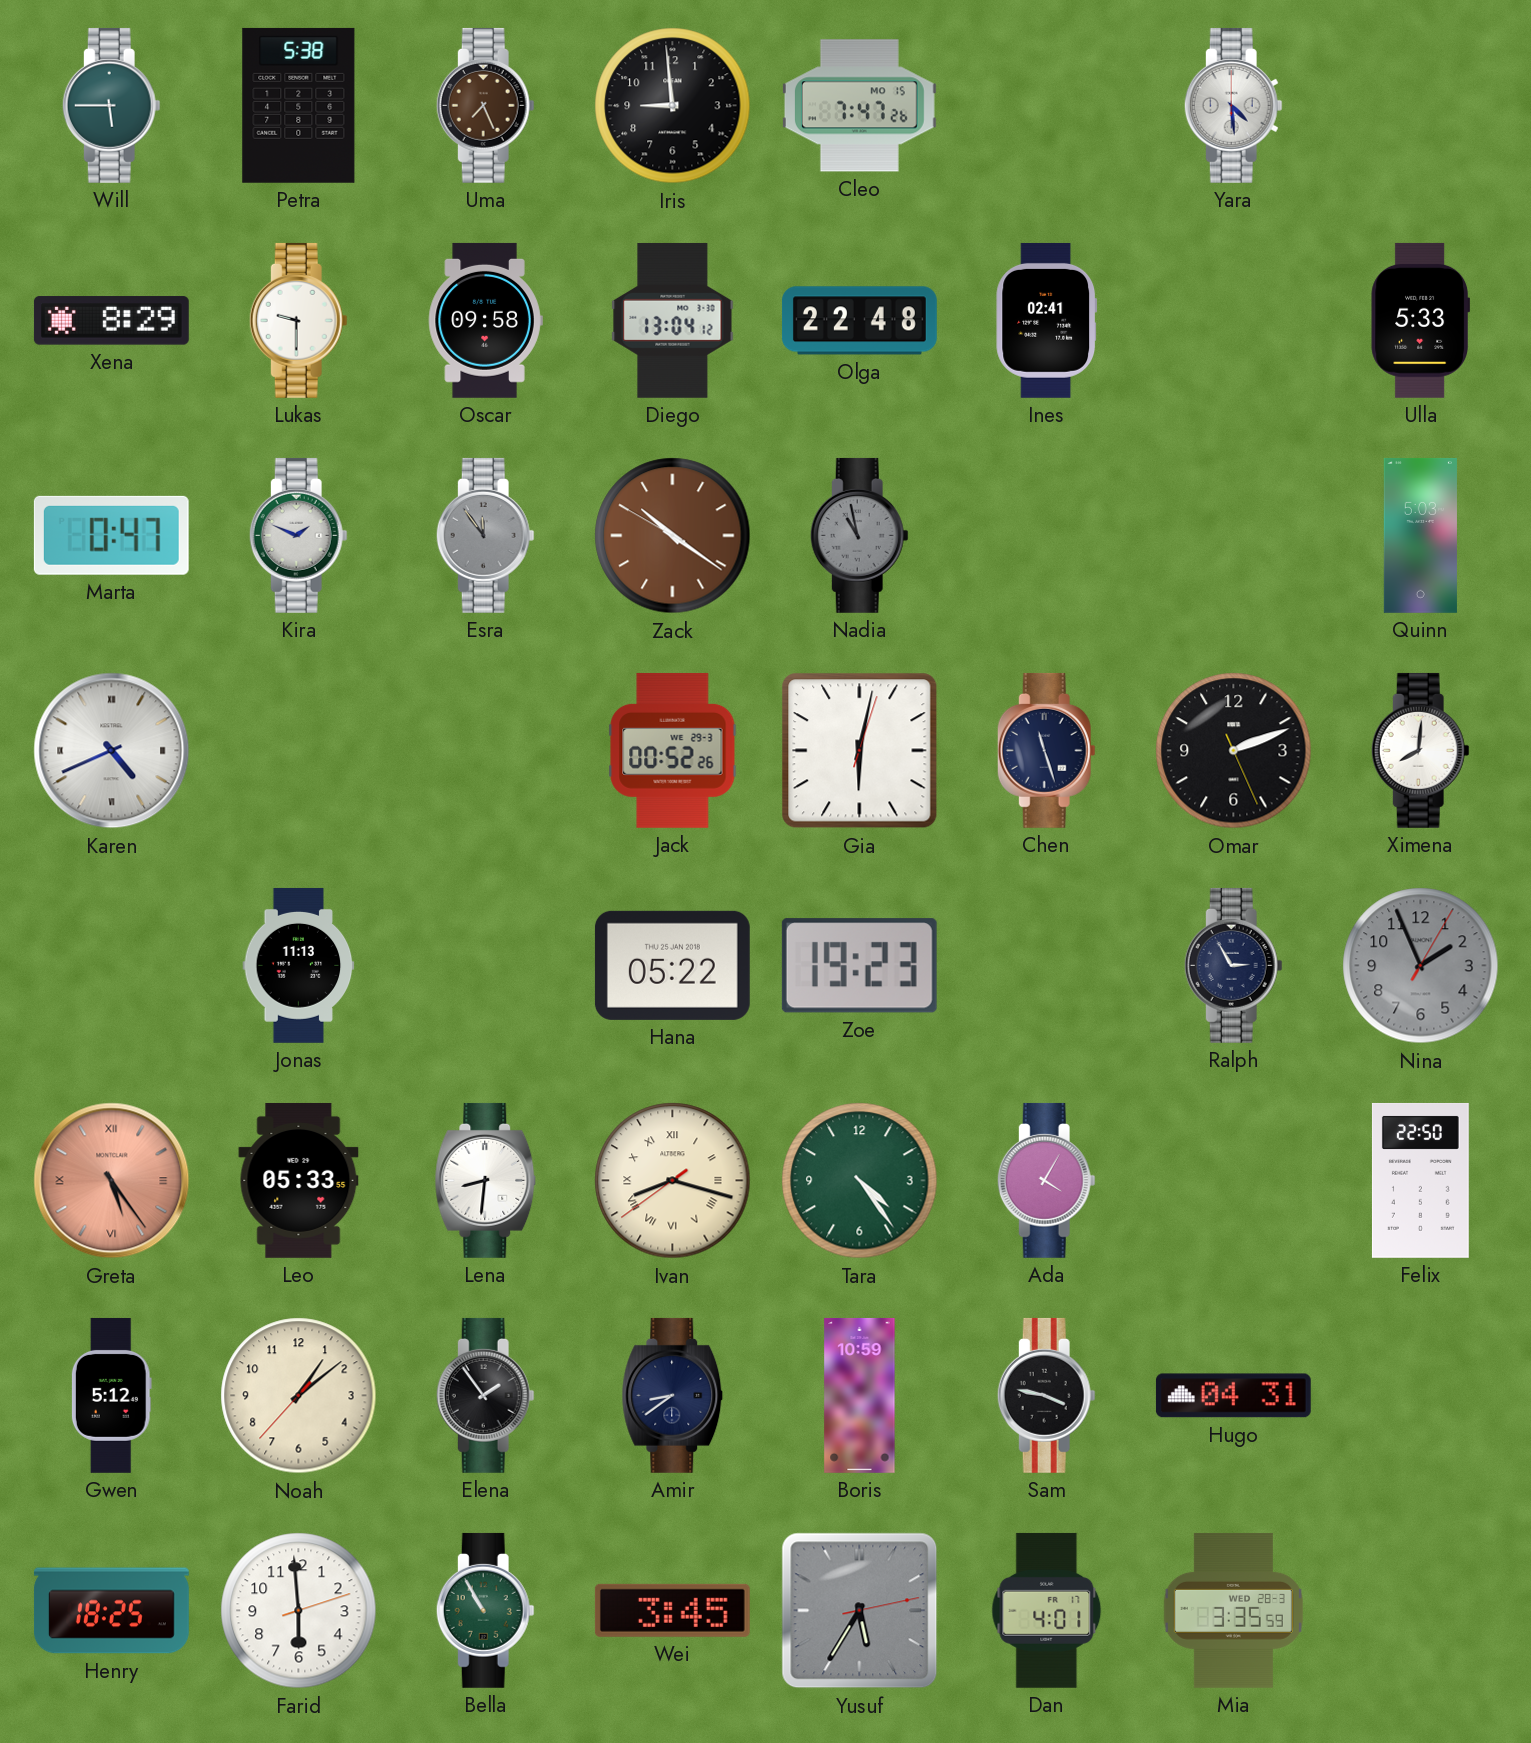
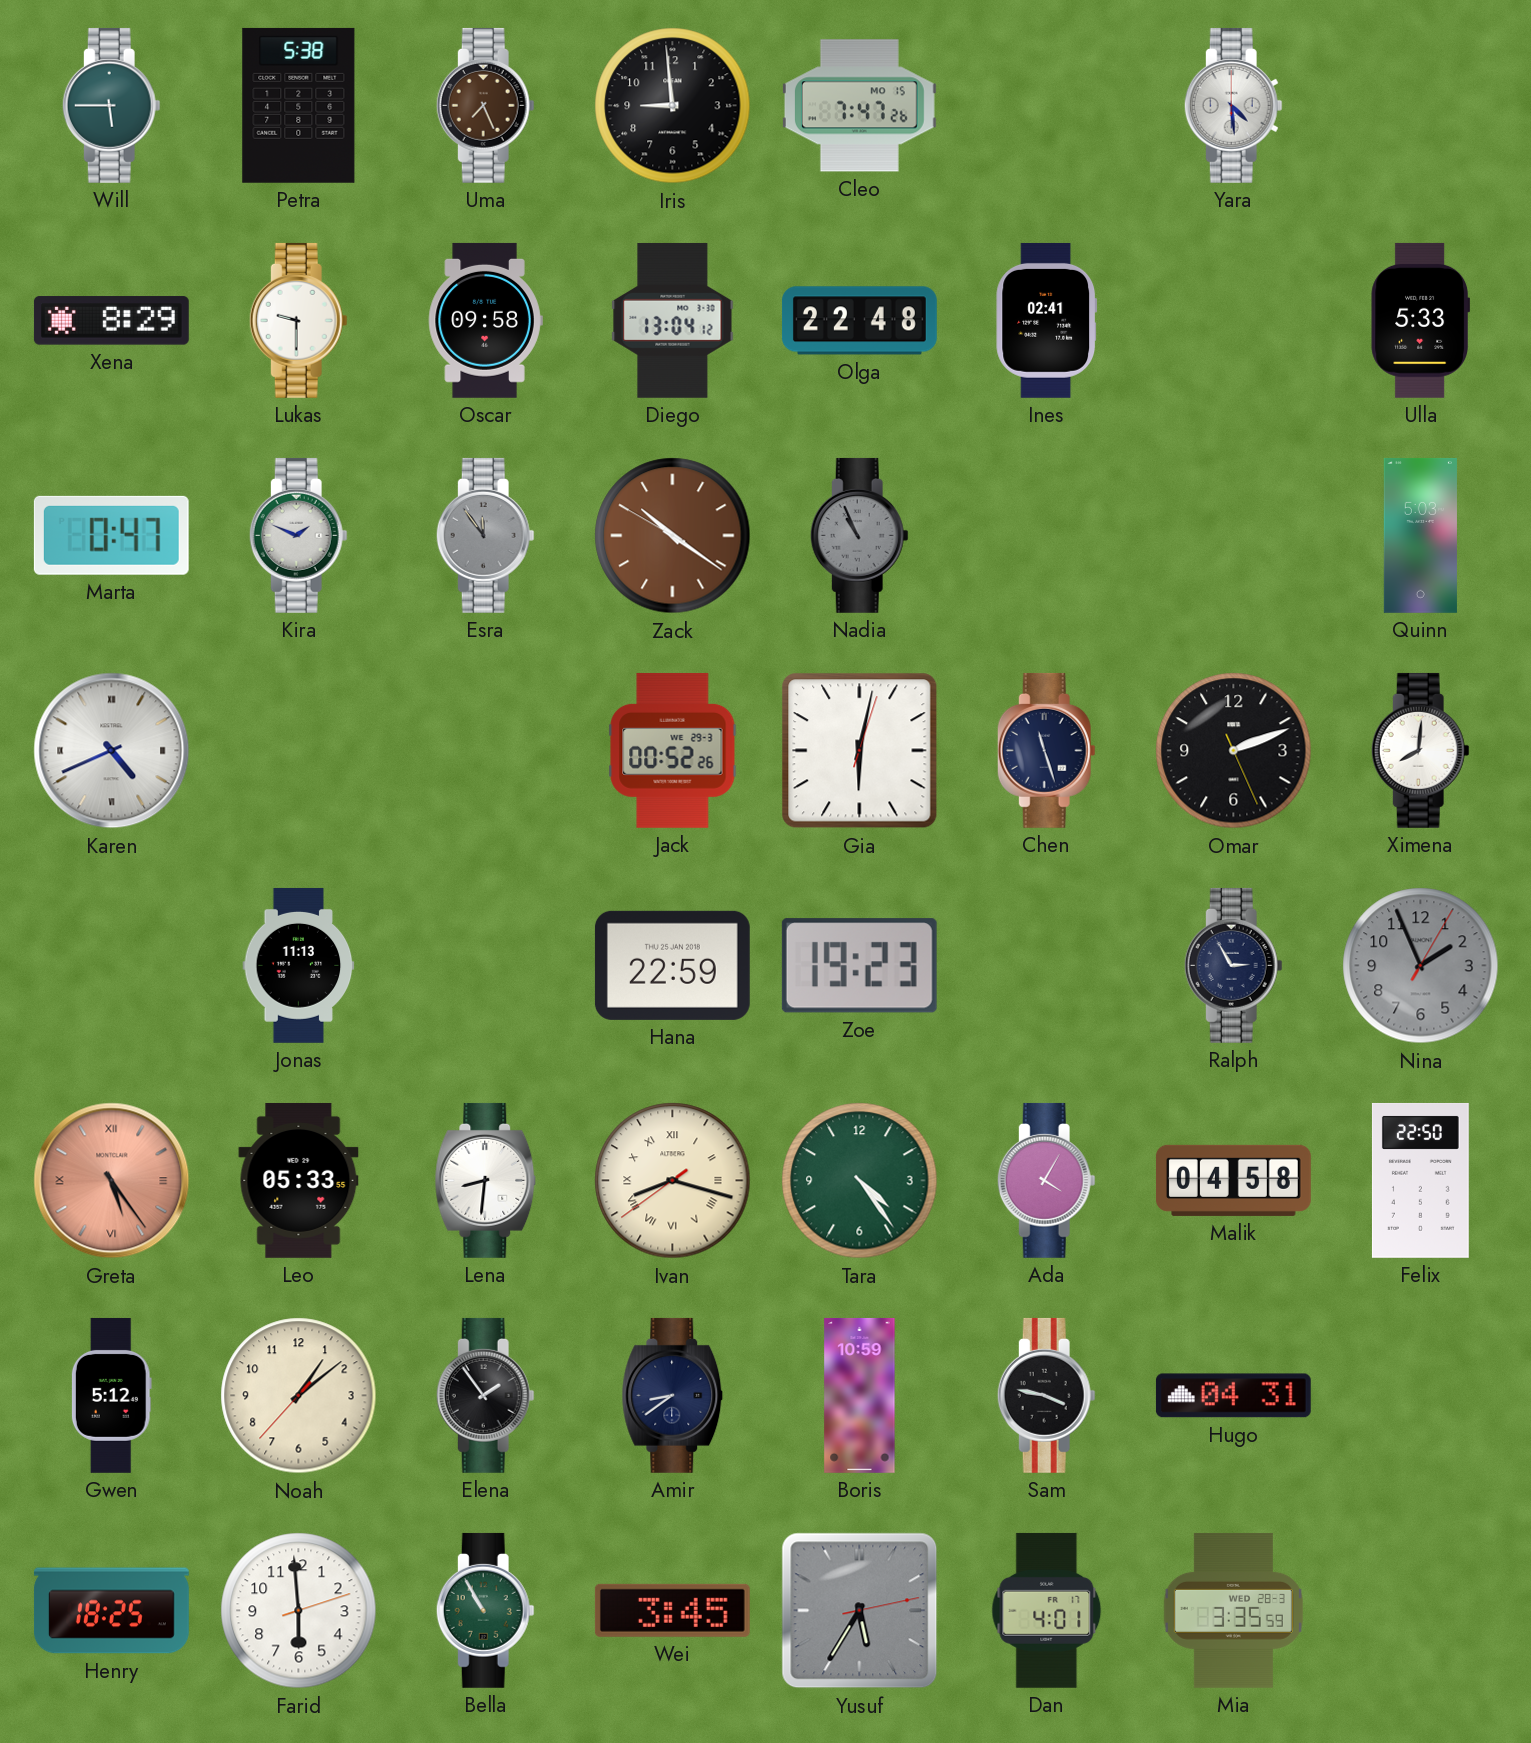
Nadia: 10:58 -> 10:56
Hana: 05:22 -> 22:59
Malik: none -> 04:58
